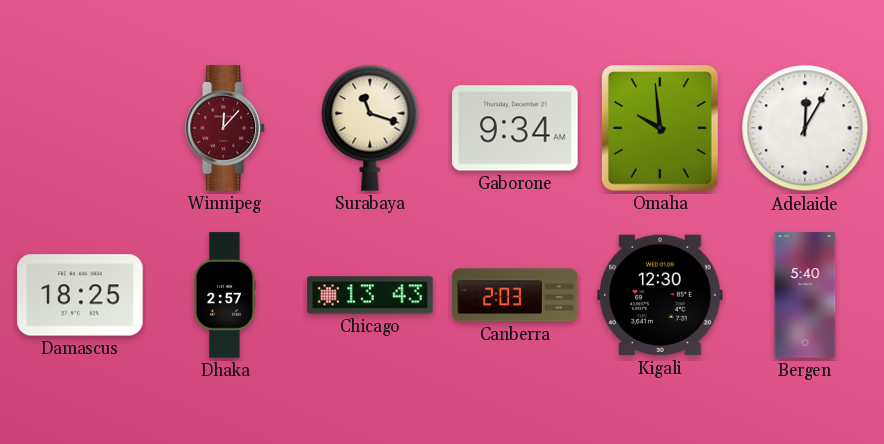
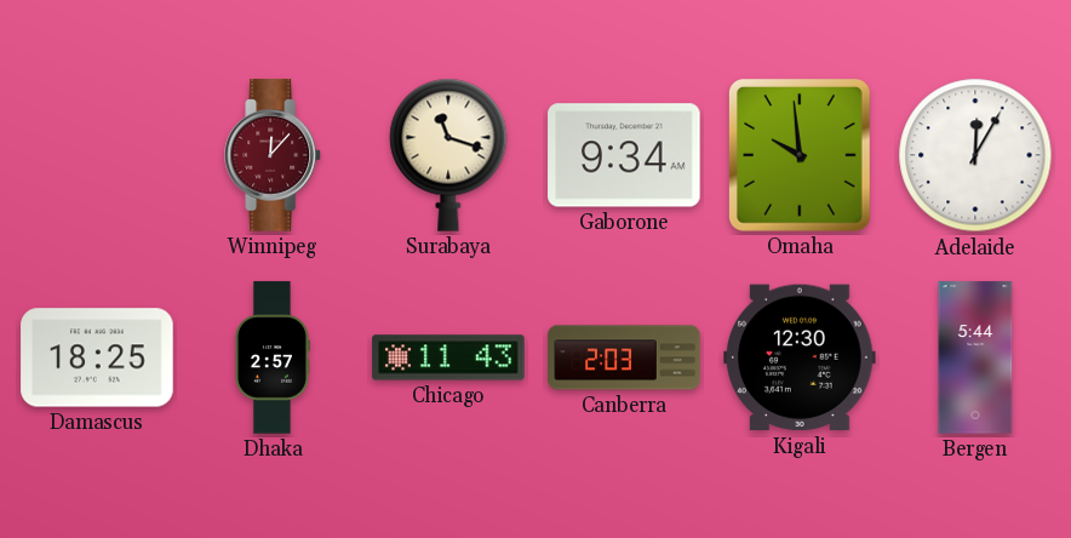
Chicago: 13:43 -> 11:43
Bergen: 5:40 -> 5:44
